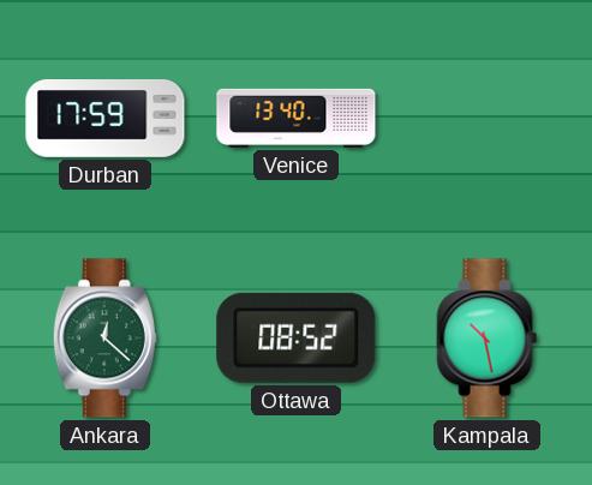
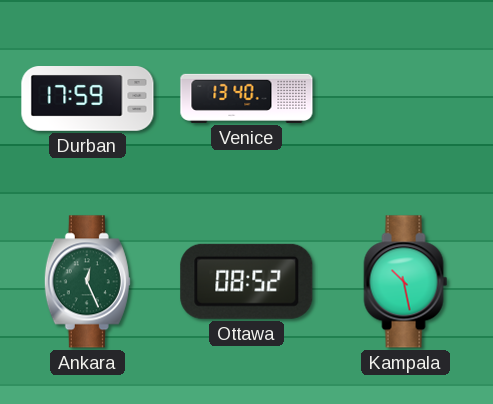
Ankara: 12:22 -> 12:26
